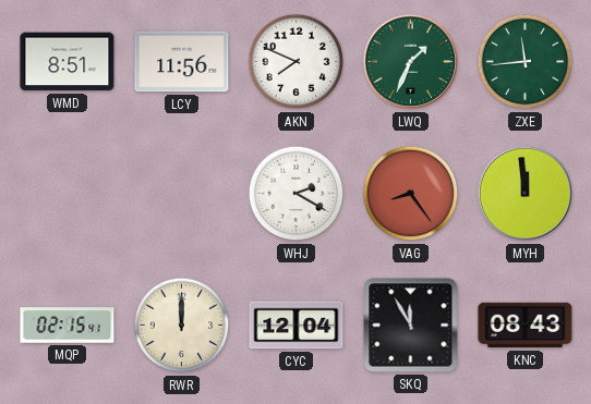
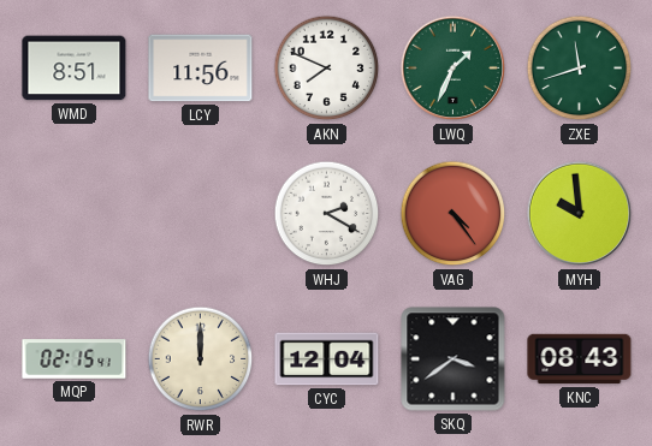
ZXE: 11:44 -> 11:42
VAG: 8:24 -> 4:24
MYH: 11:59 -> 9:59
SKQ: 11:55 -> 3:39
